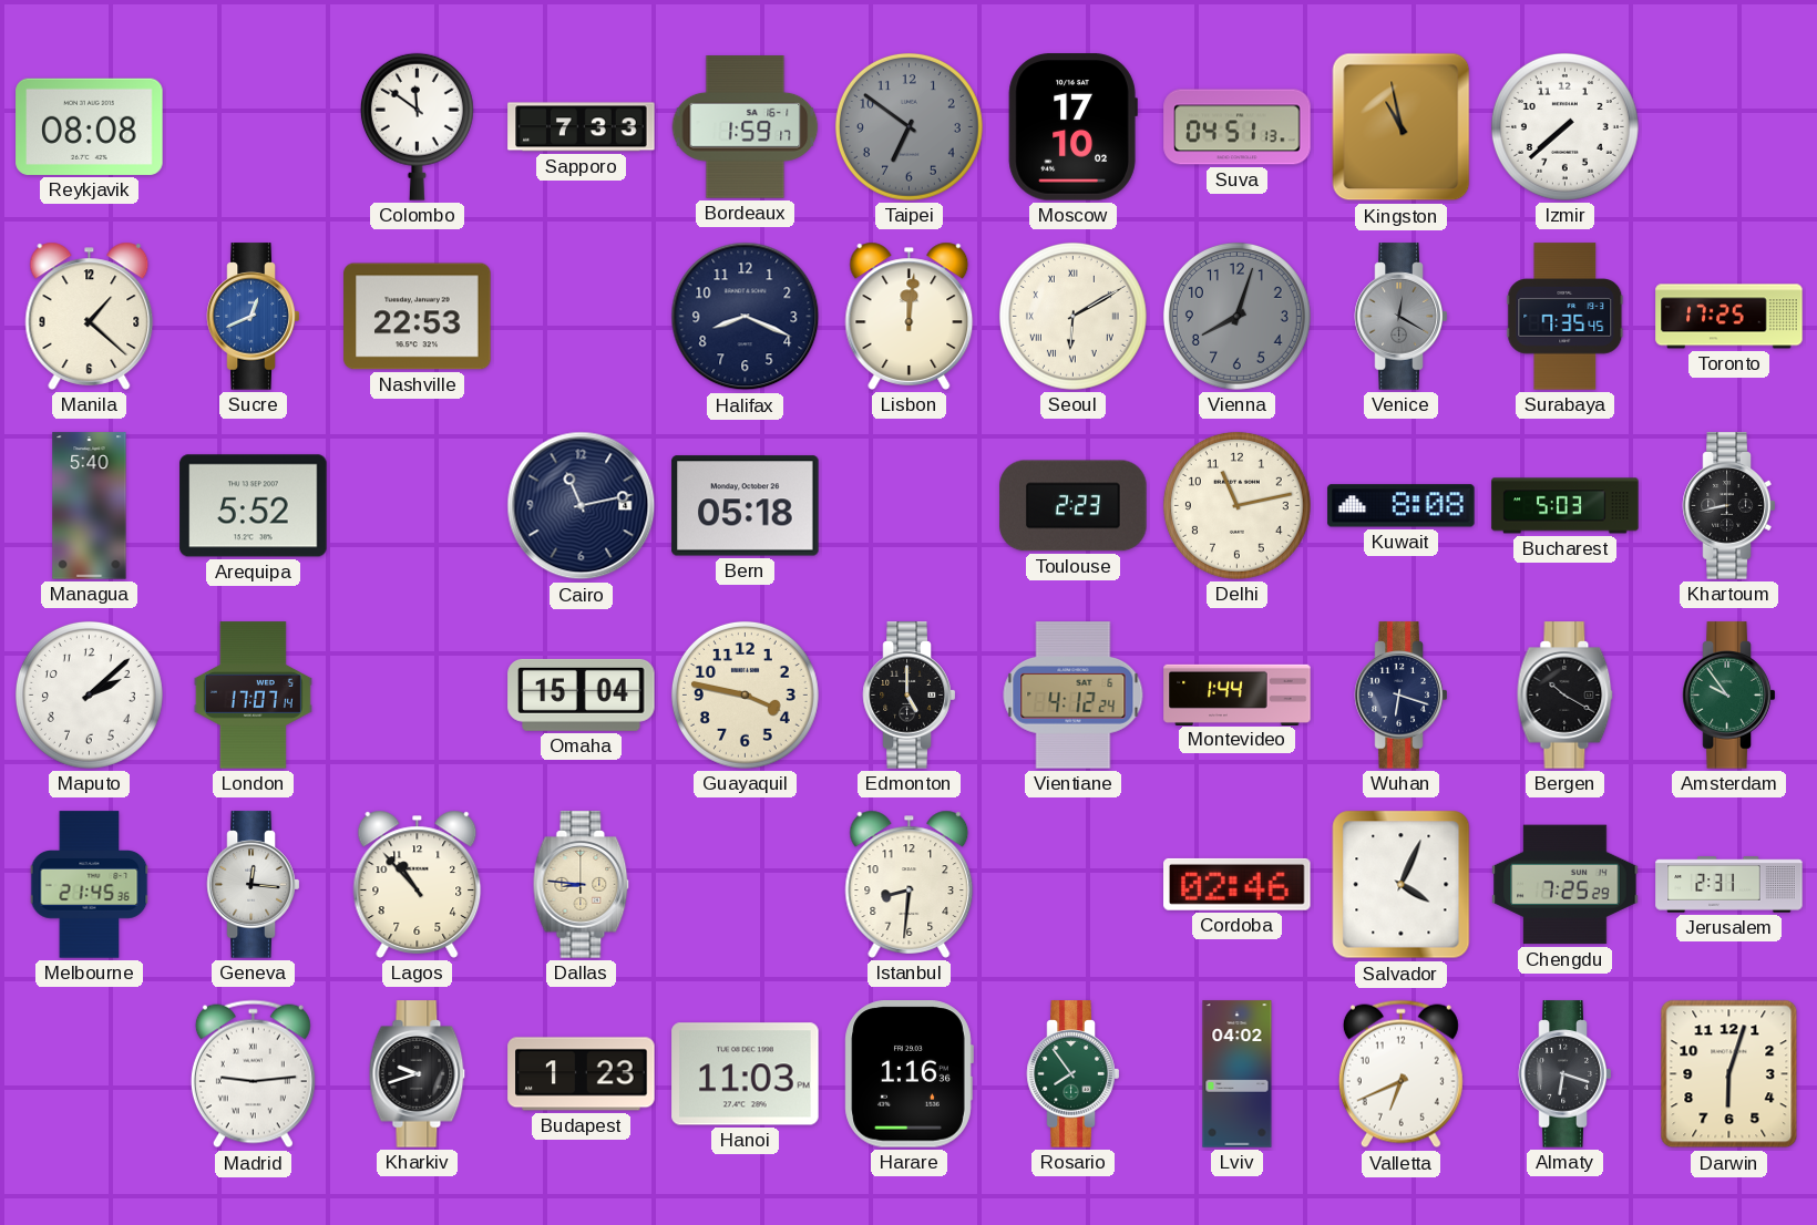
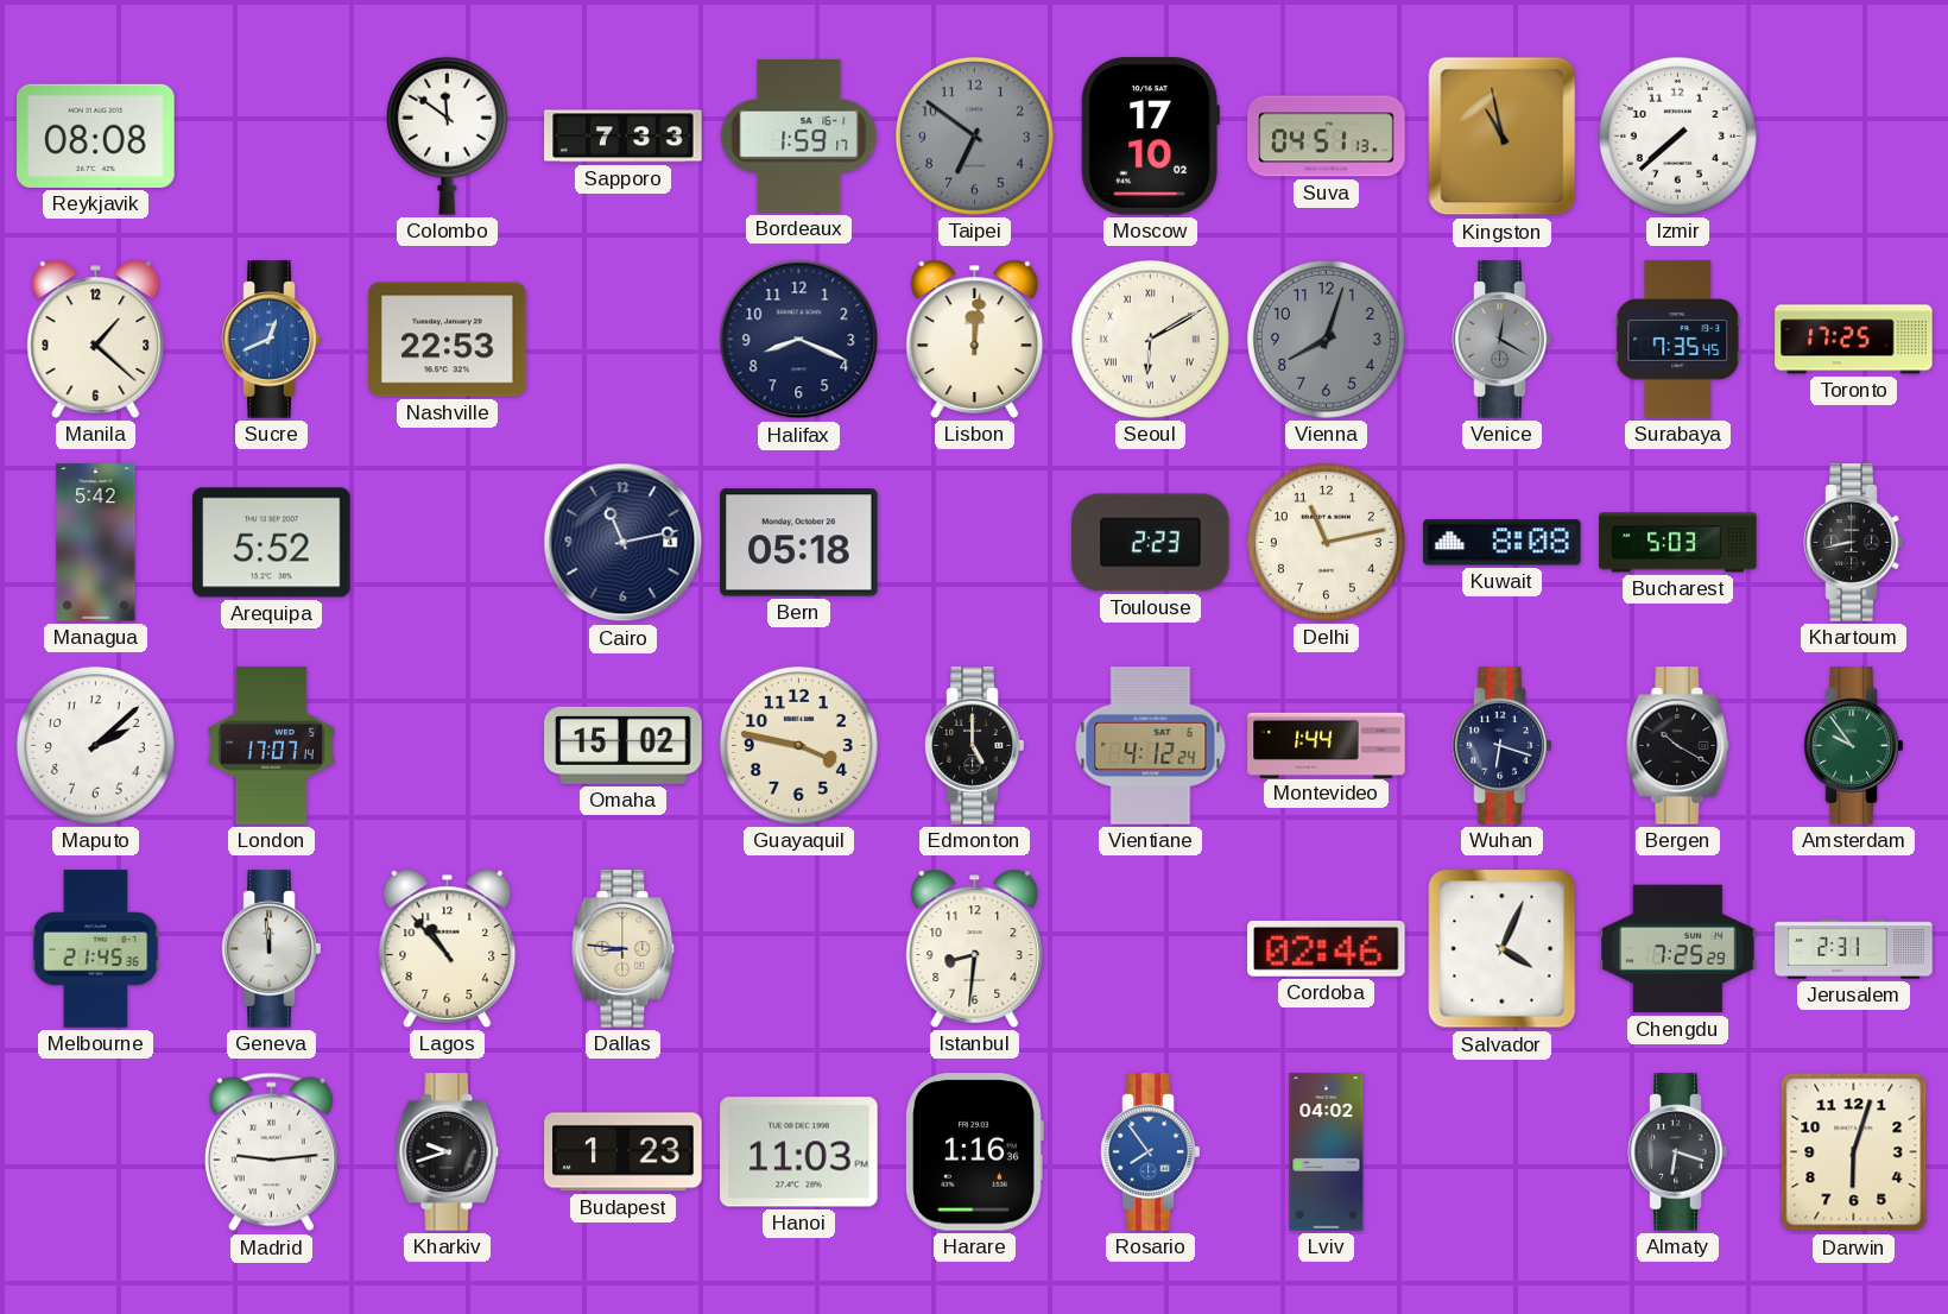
Managua: 5:40 -> 5:42
Omaha: 15:04 -> 15:02
Geneva: 12:16 -> 11:59
Rosario dial: green -> blue
Valletta: 6:41 -> none
